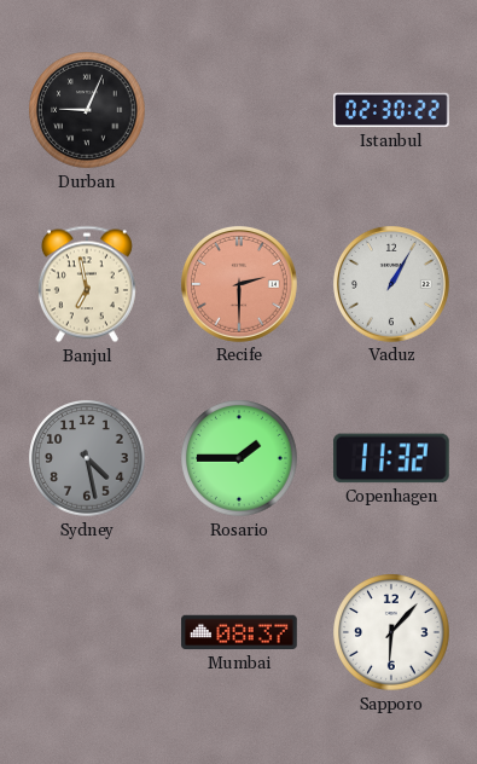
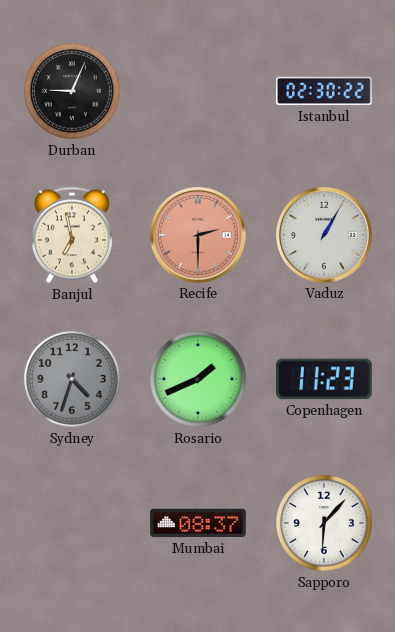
Sydney: 4:28 -> 4:33
Rosario: 1:45 -> 1:41
Copenhagen: 11:32 -> 11:23
